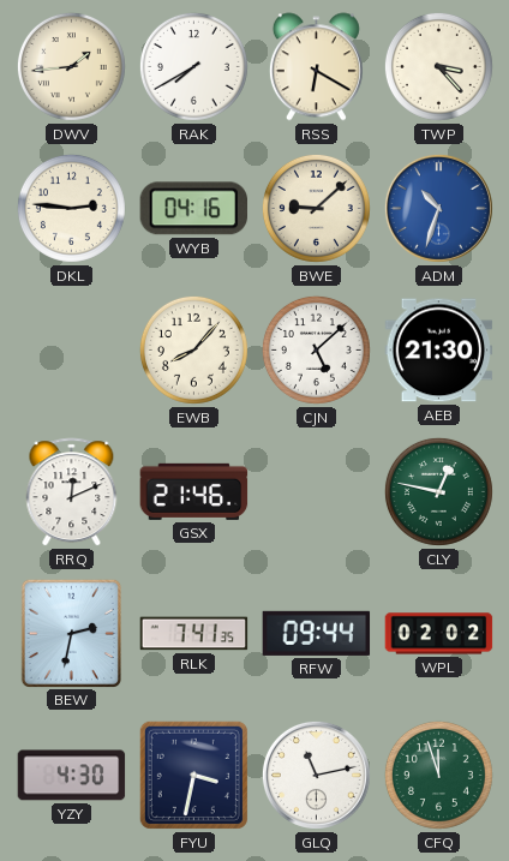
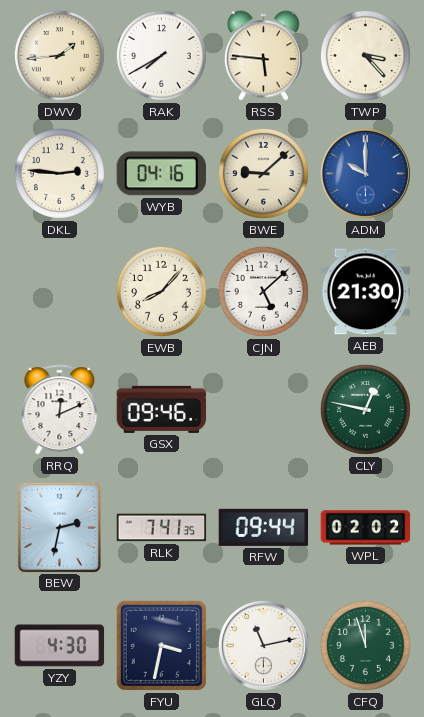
RSS: 6:20 -> 5:46
ADM: 10:33 -> 10:00
GSX: 21:46 -> 09:46
